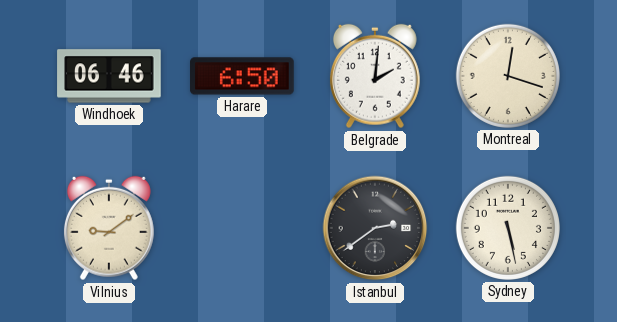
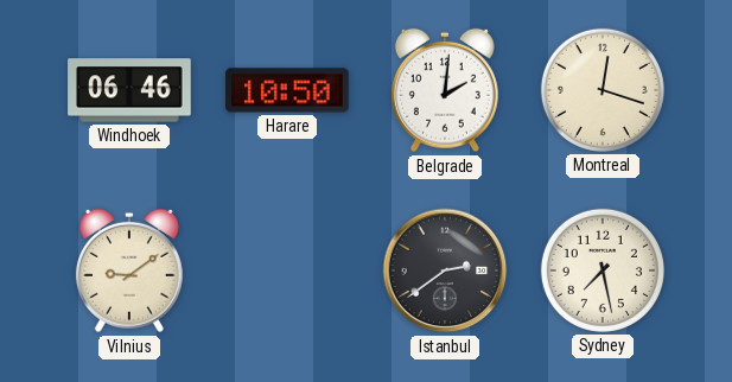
Harare: 6:50 -> 10:50
Sydney: 5:28 -> 7:28
